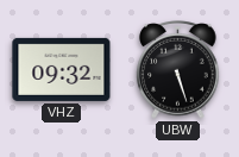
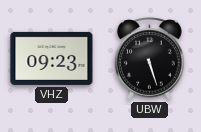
VHZ: 09:32 -> 09:23
